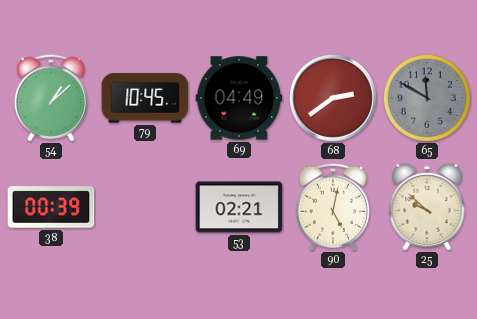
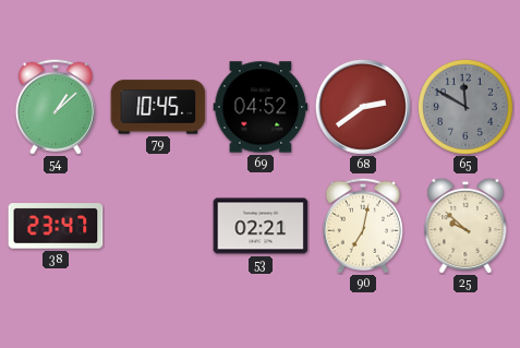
69: 04:49 -> 04:52
38: 00:39 -> 23:47
90: 5:02 -> 7:02
